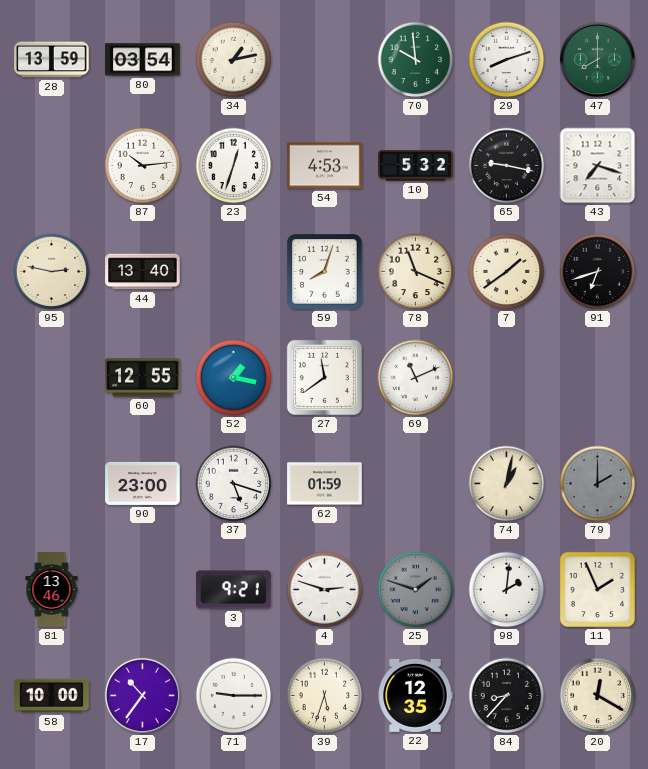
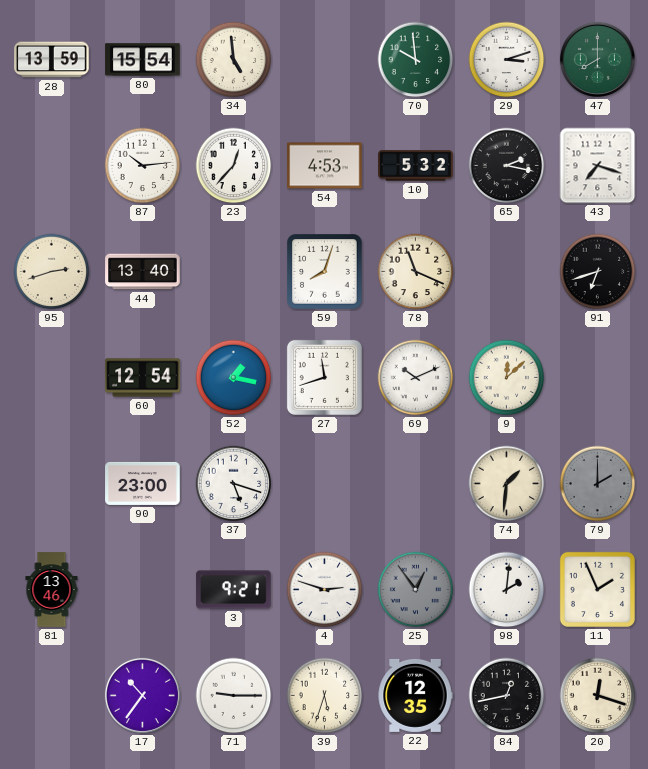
80: 03:54 -> 15:54
34: 1:13 -> 4:59
29: 8:12 -> 3:12
23: 12:33 -> 12:37
65: 9:17 -> 2:17
95: 2:47 -> 2:42
7: 1:39 -> none
60: 12:55 -> 12:54
27: 11:39 -> 11:42
69: 11:11 -> 10:11
9: none -> 12:08
62: 01:59 -> none
74: 1:02 -> 1:31
25: 1:48 -> 12:54
58: 10:00 -> none
84: 8:37 -> 12:43
20: 12:20 -> 12:18
